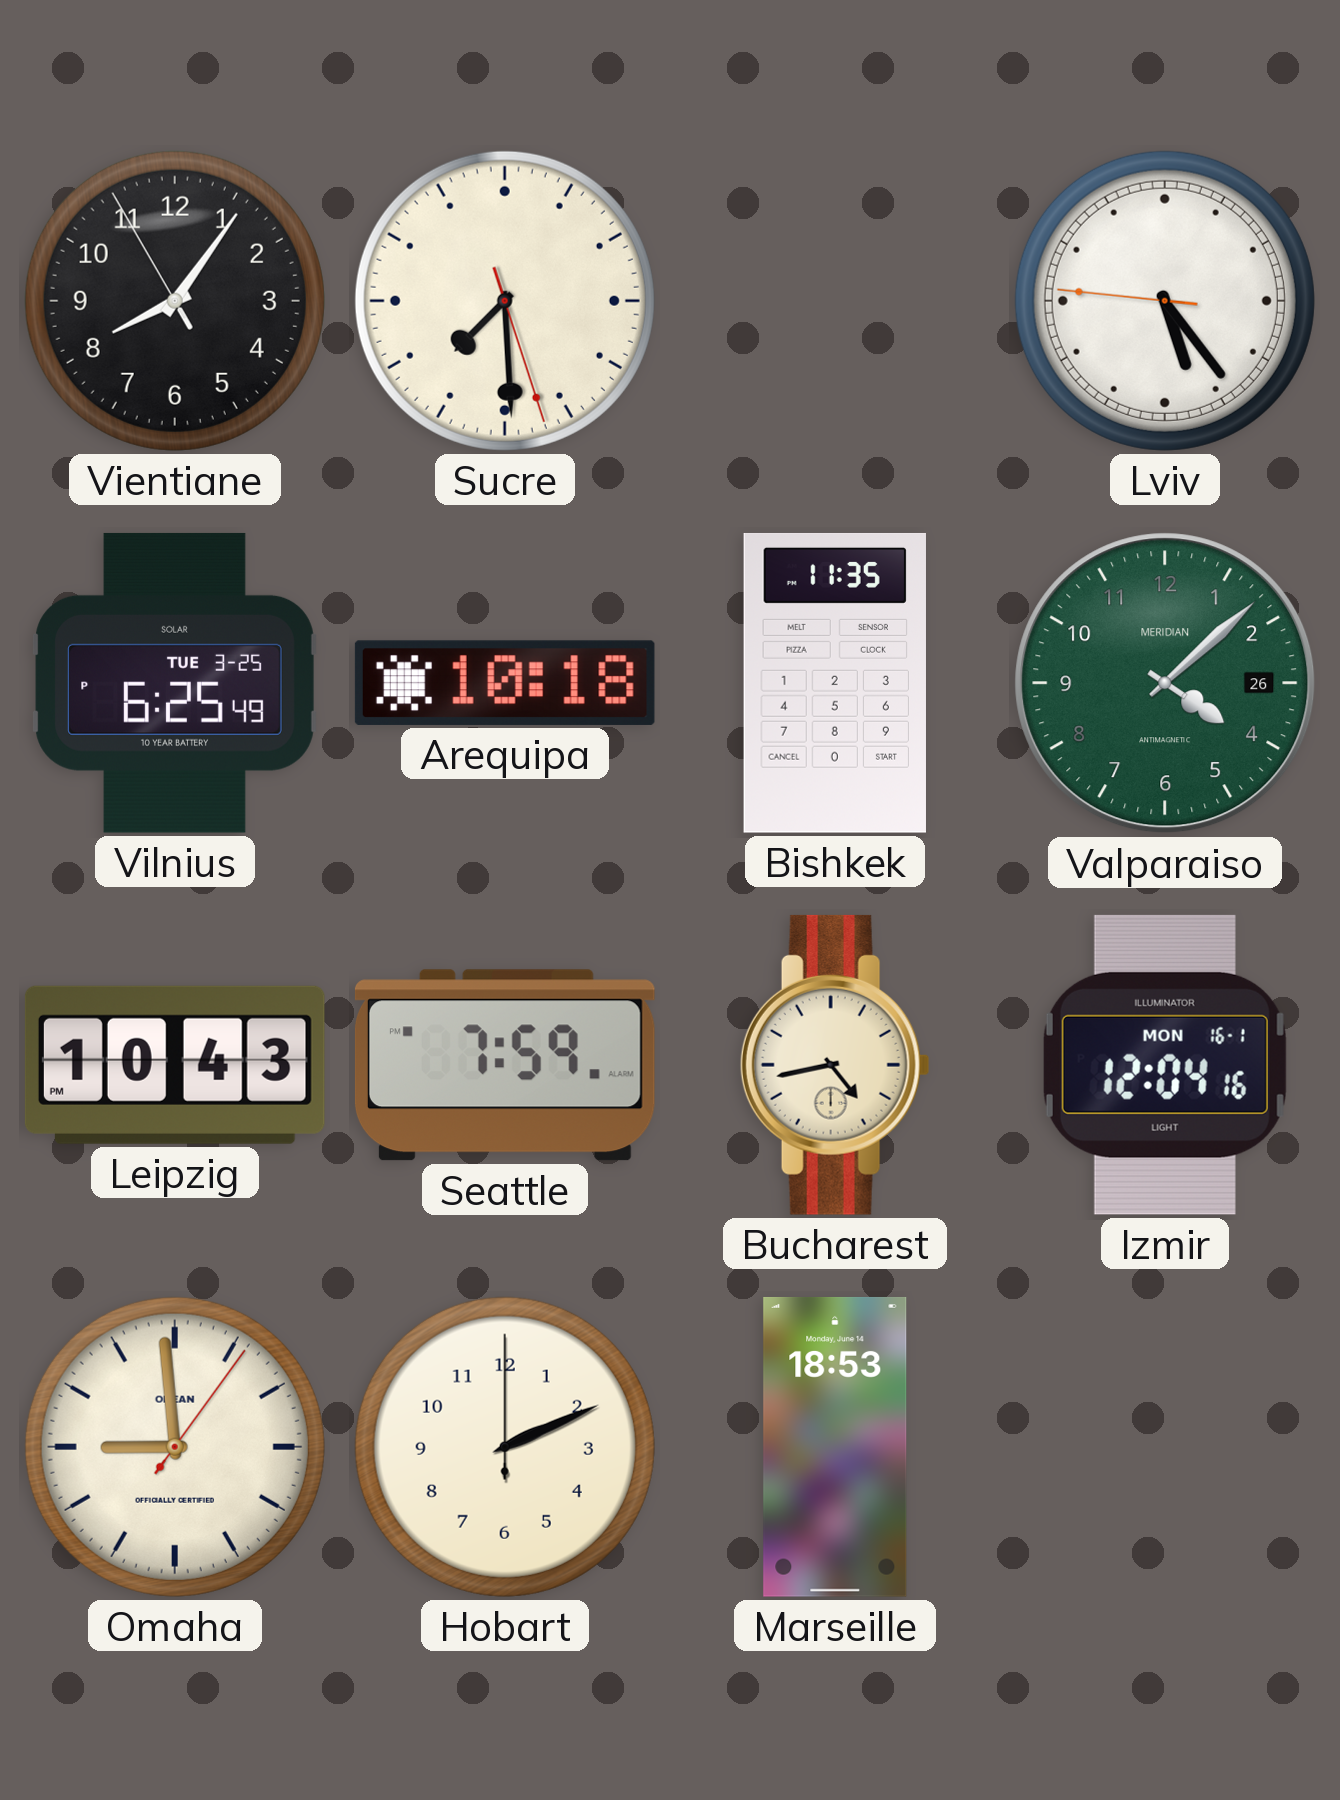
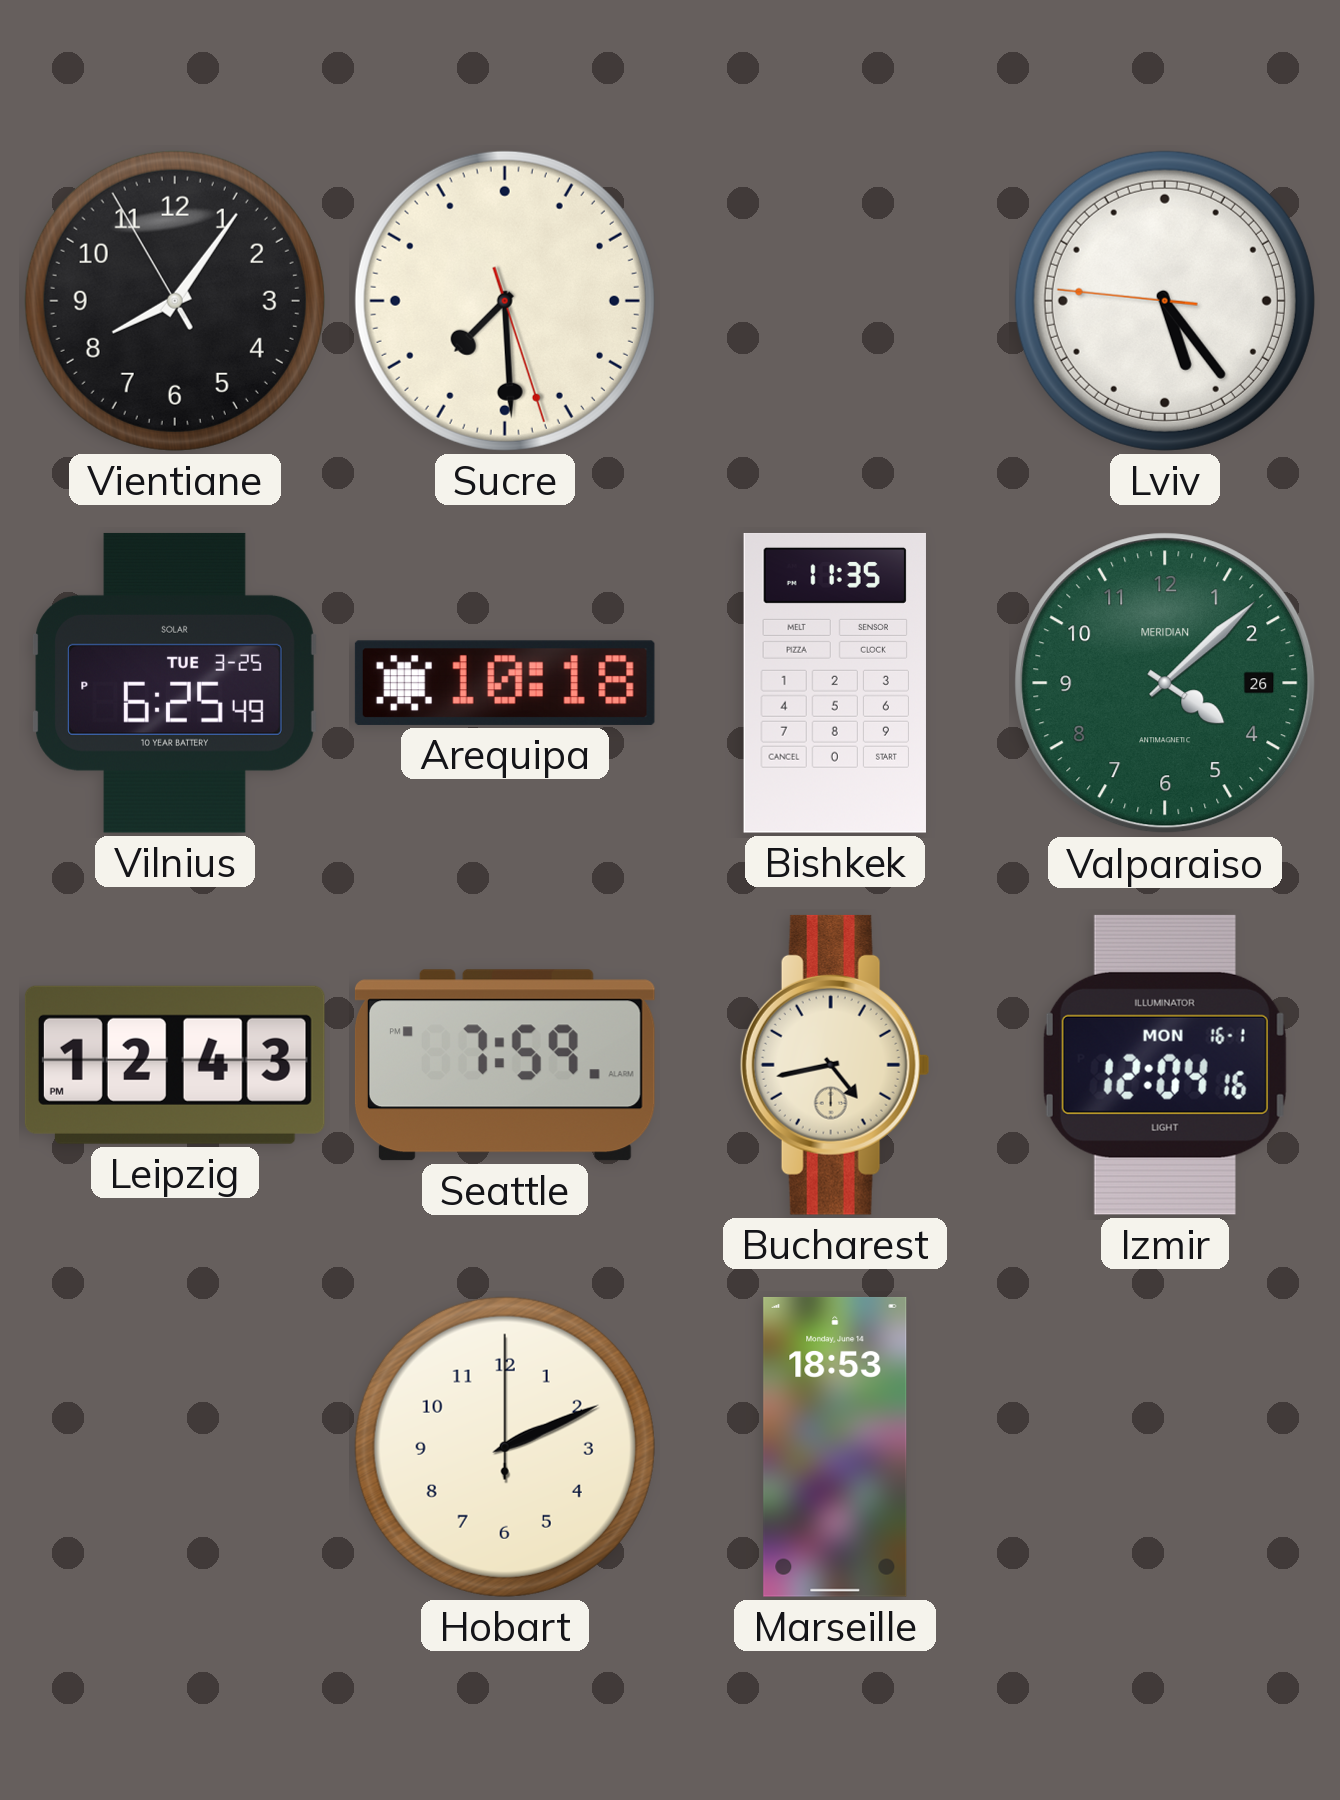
Leipzig: 10:43 -> 12:43
Omaha: 8:59 -> none
